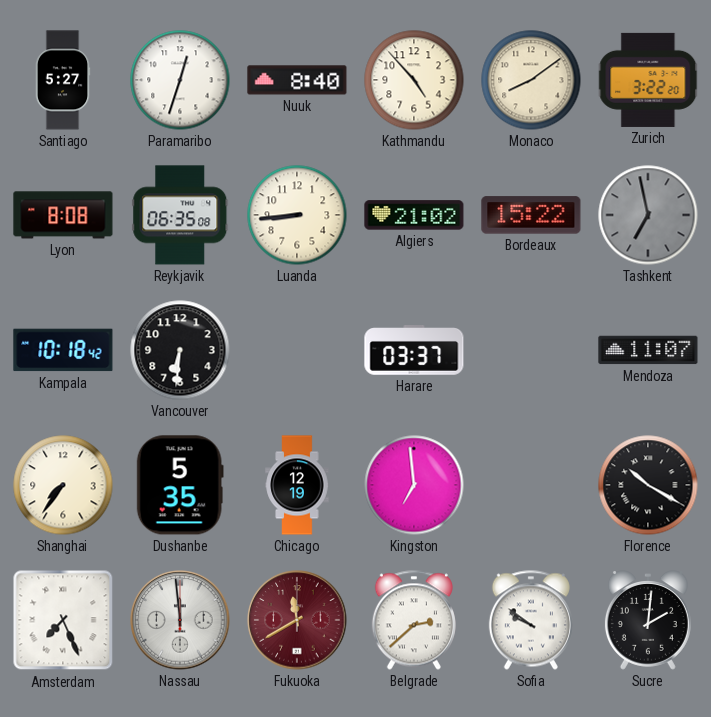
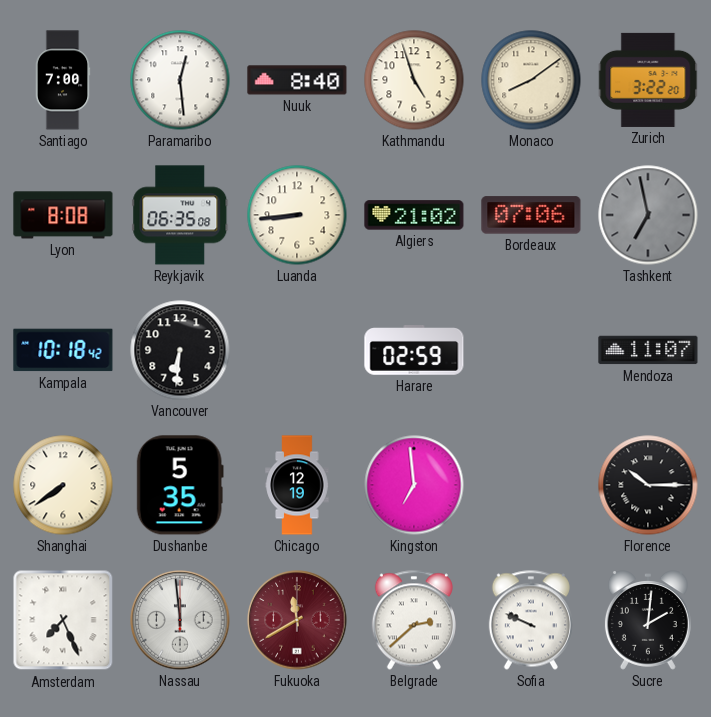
Santiago: 5:27 -> 7:00
Paramaribo: 12:33 -> 12:29
Kathmandu: 4:53 -> 4:57
Bordeaux: 15:22 -> 07:06
Harare: 03:37 -> 02:59
Shanghai: 7:36 -> 7:39
Florence: 10:20 -> 10:15
Sofia: 9:51 -> 9:49
